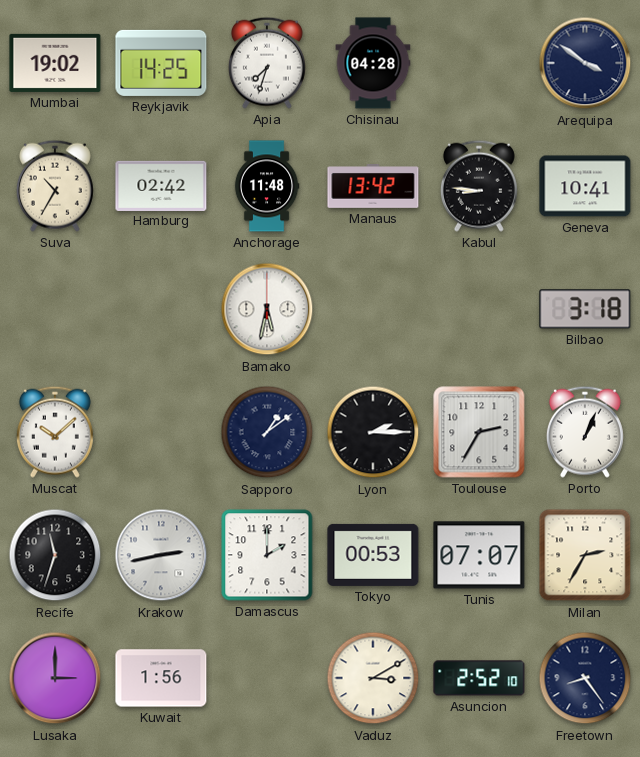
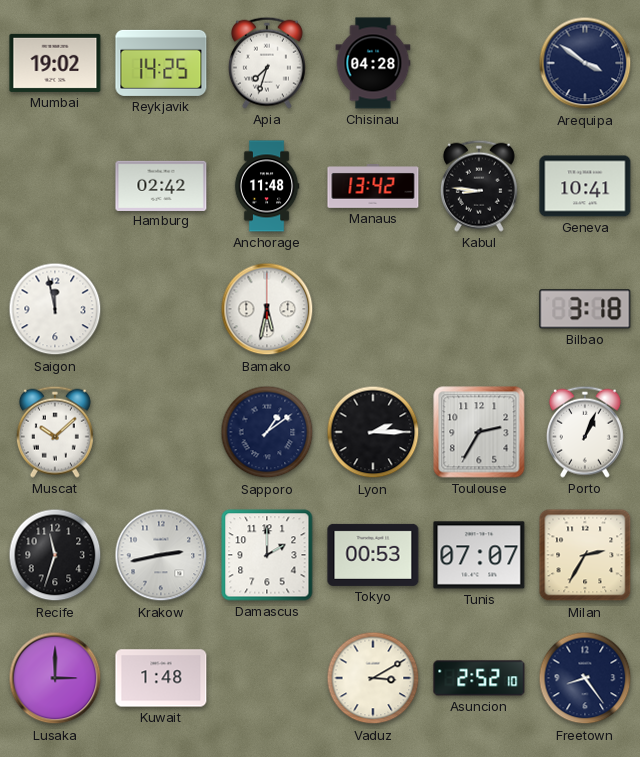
Suva: 10:35 -> none
Saigon: none -> 11:58
Kuwait: 1:56 -> 1:48
